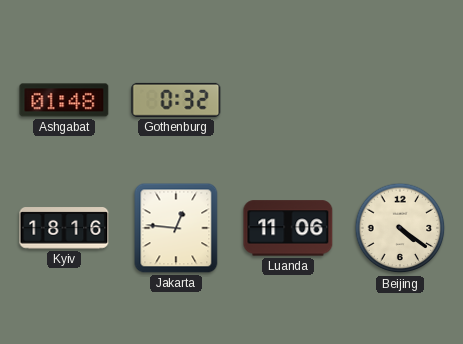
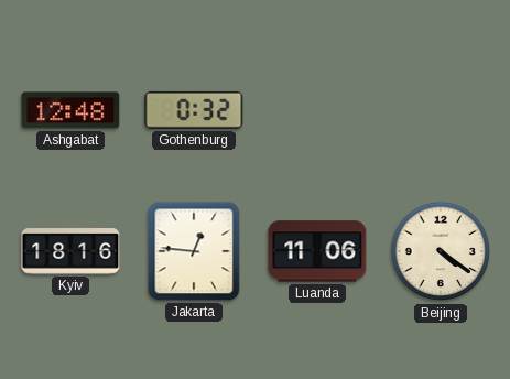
Ashgabat: 01:48 -> 12:48
